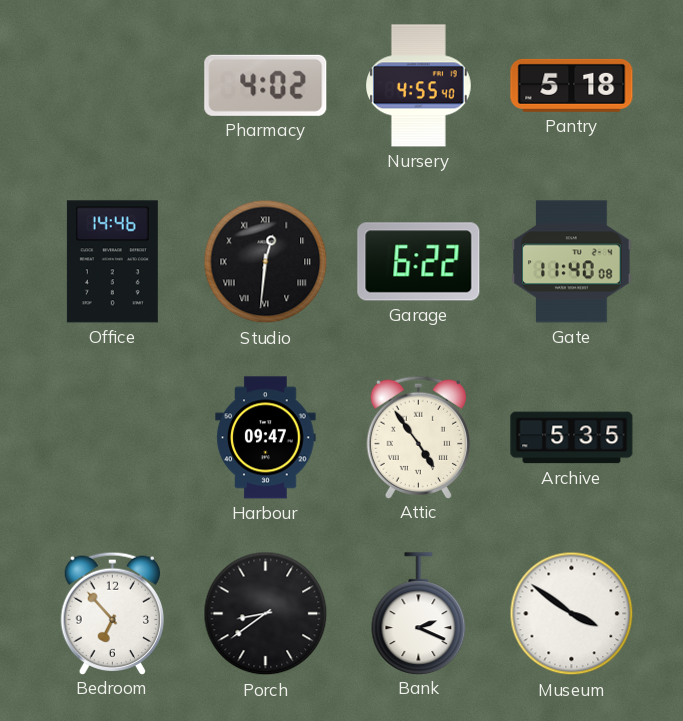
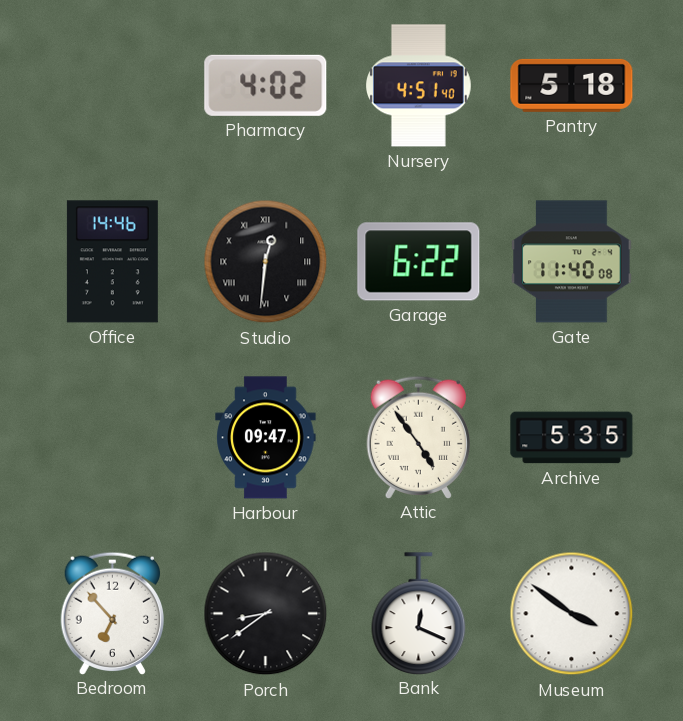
Nursery: 4:55 -> 4:51
Bank: 2:19 -> 12:19
